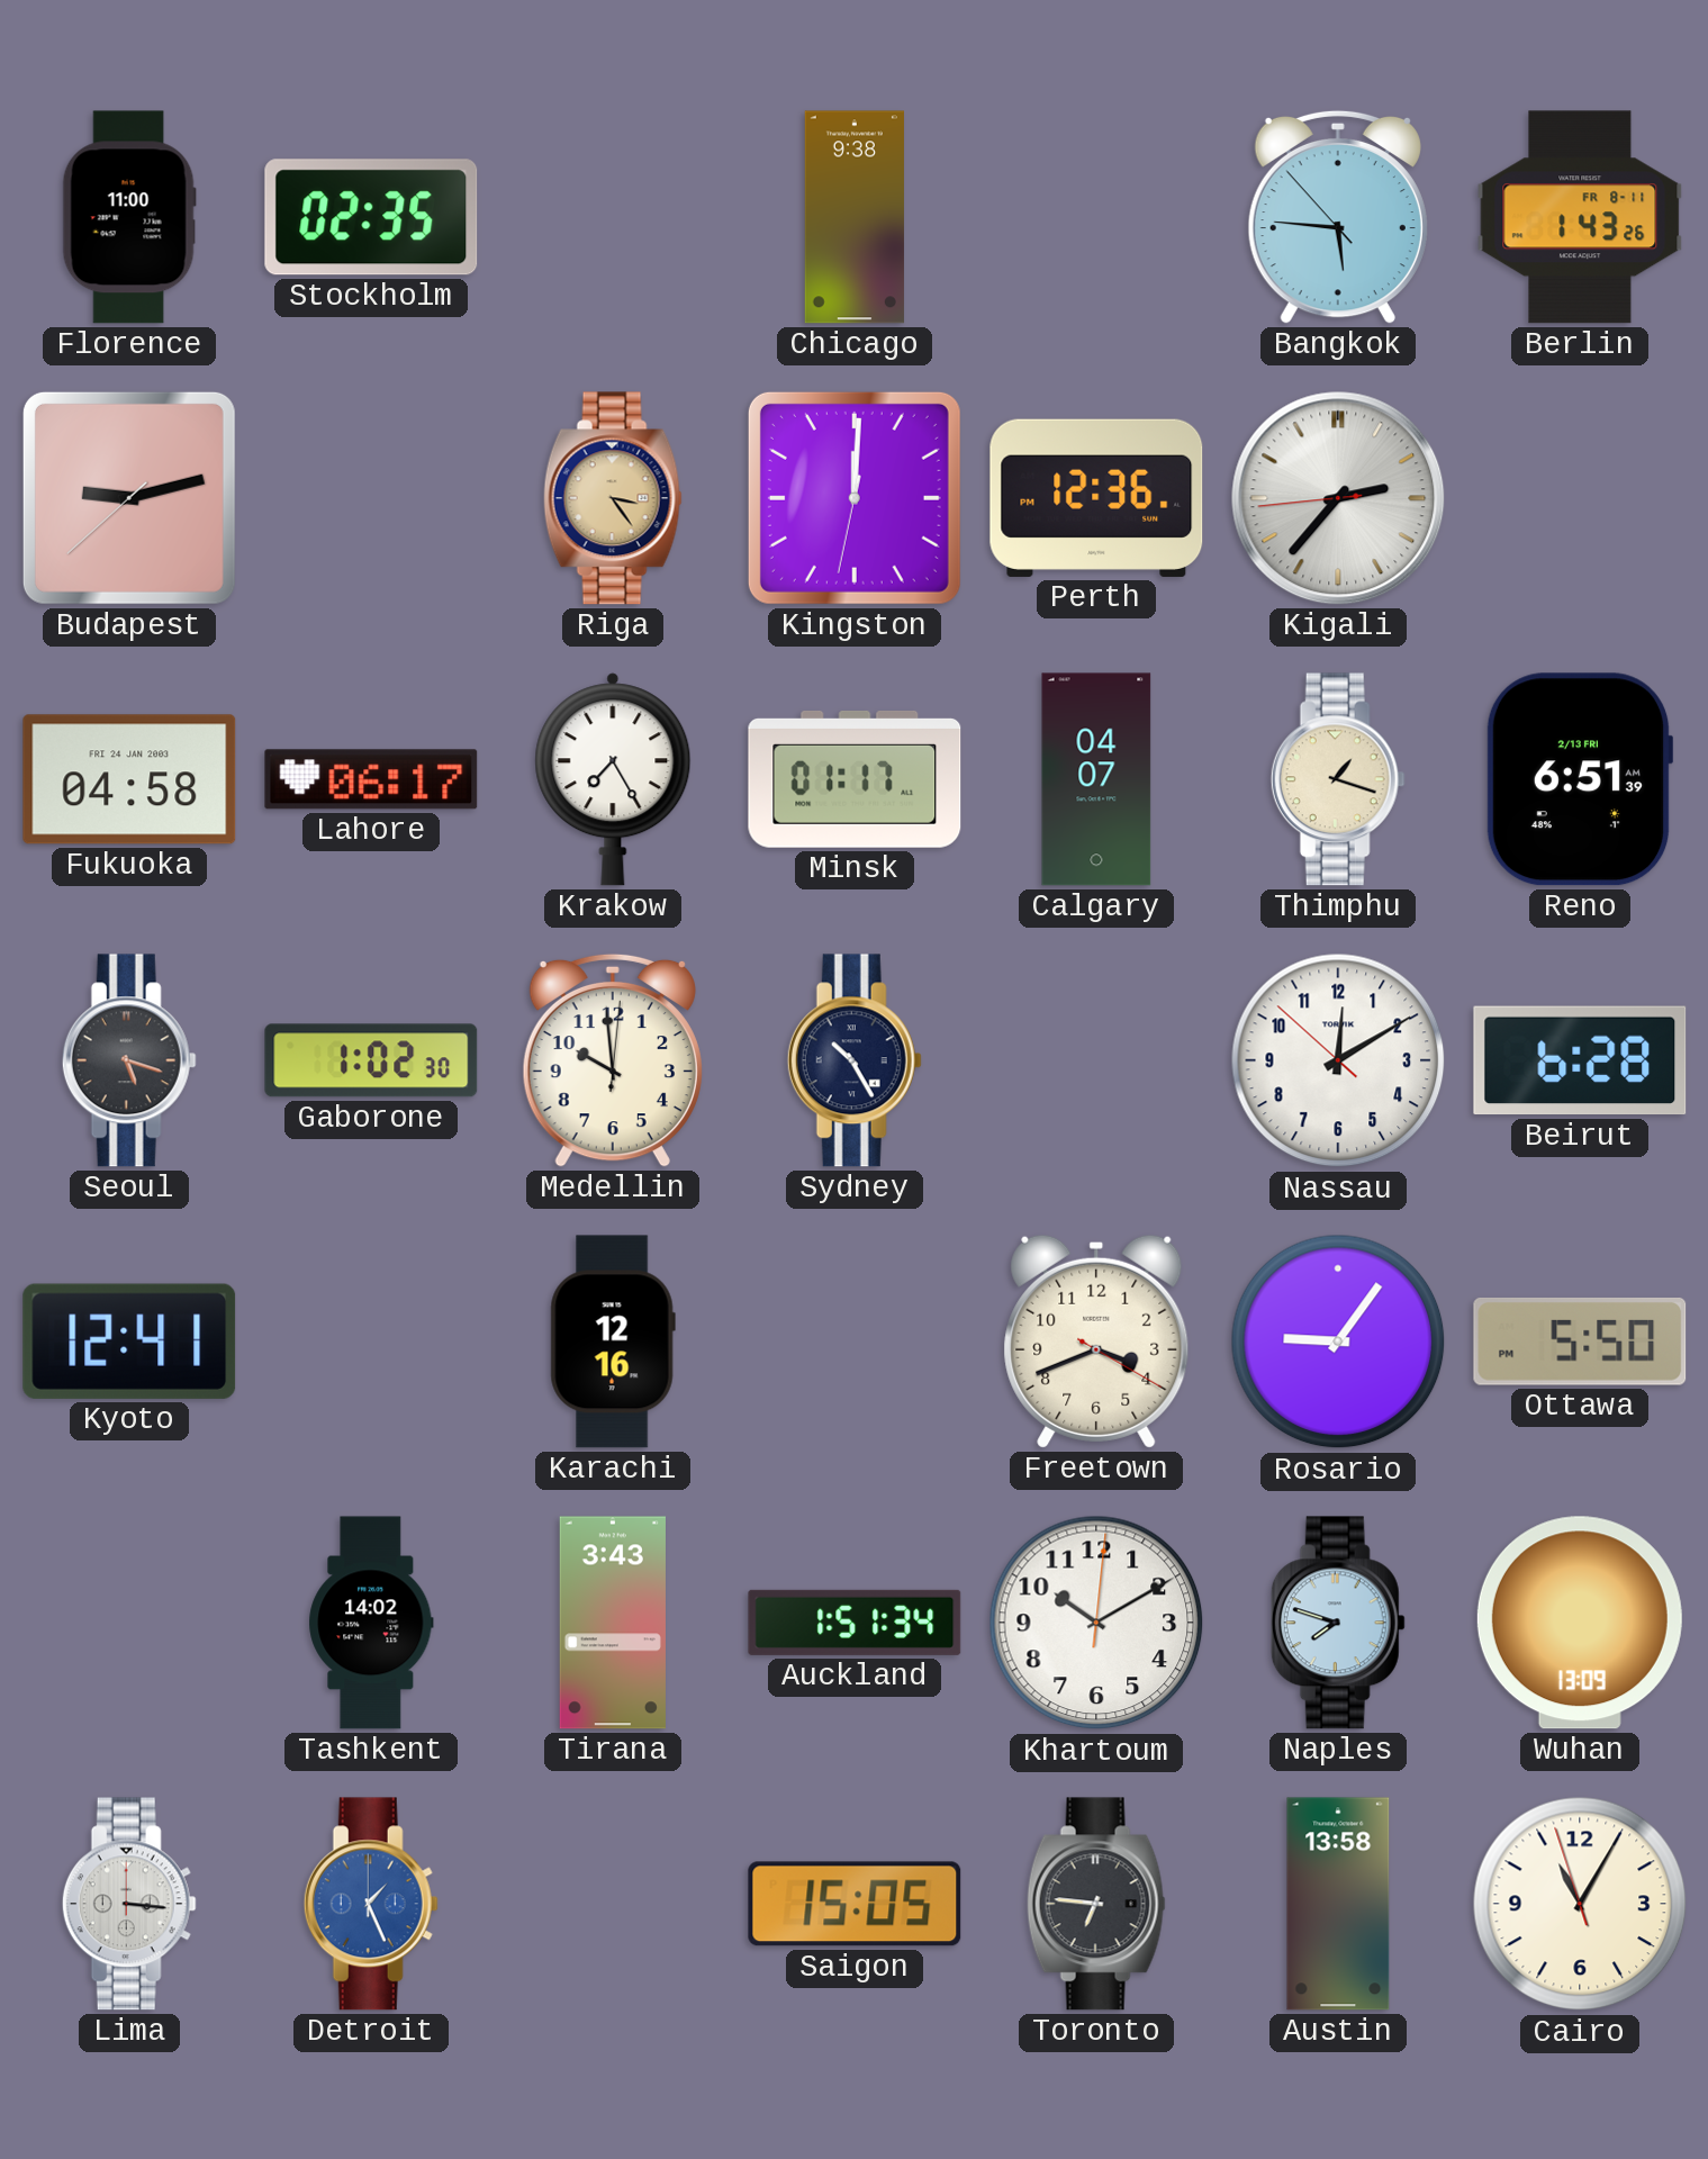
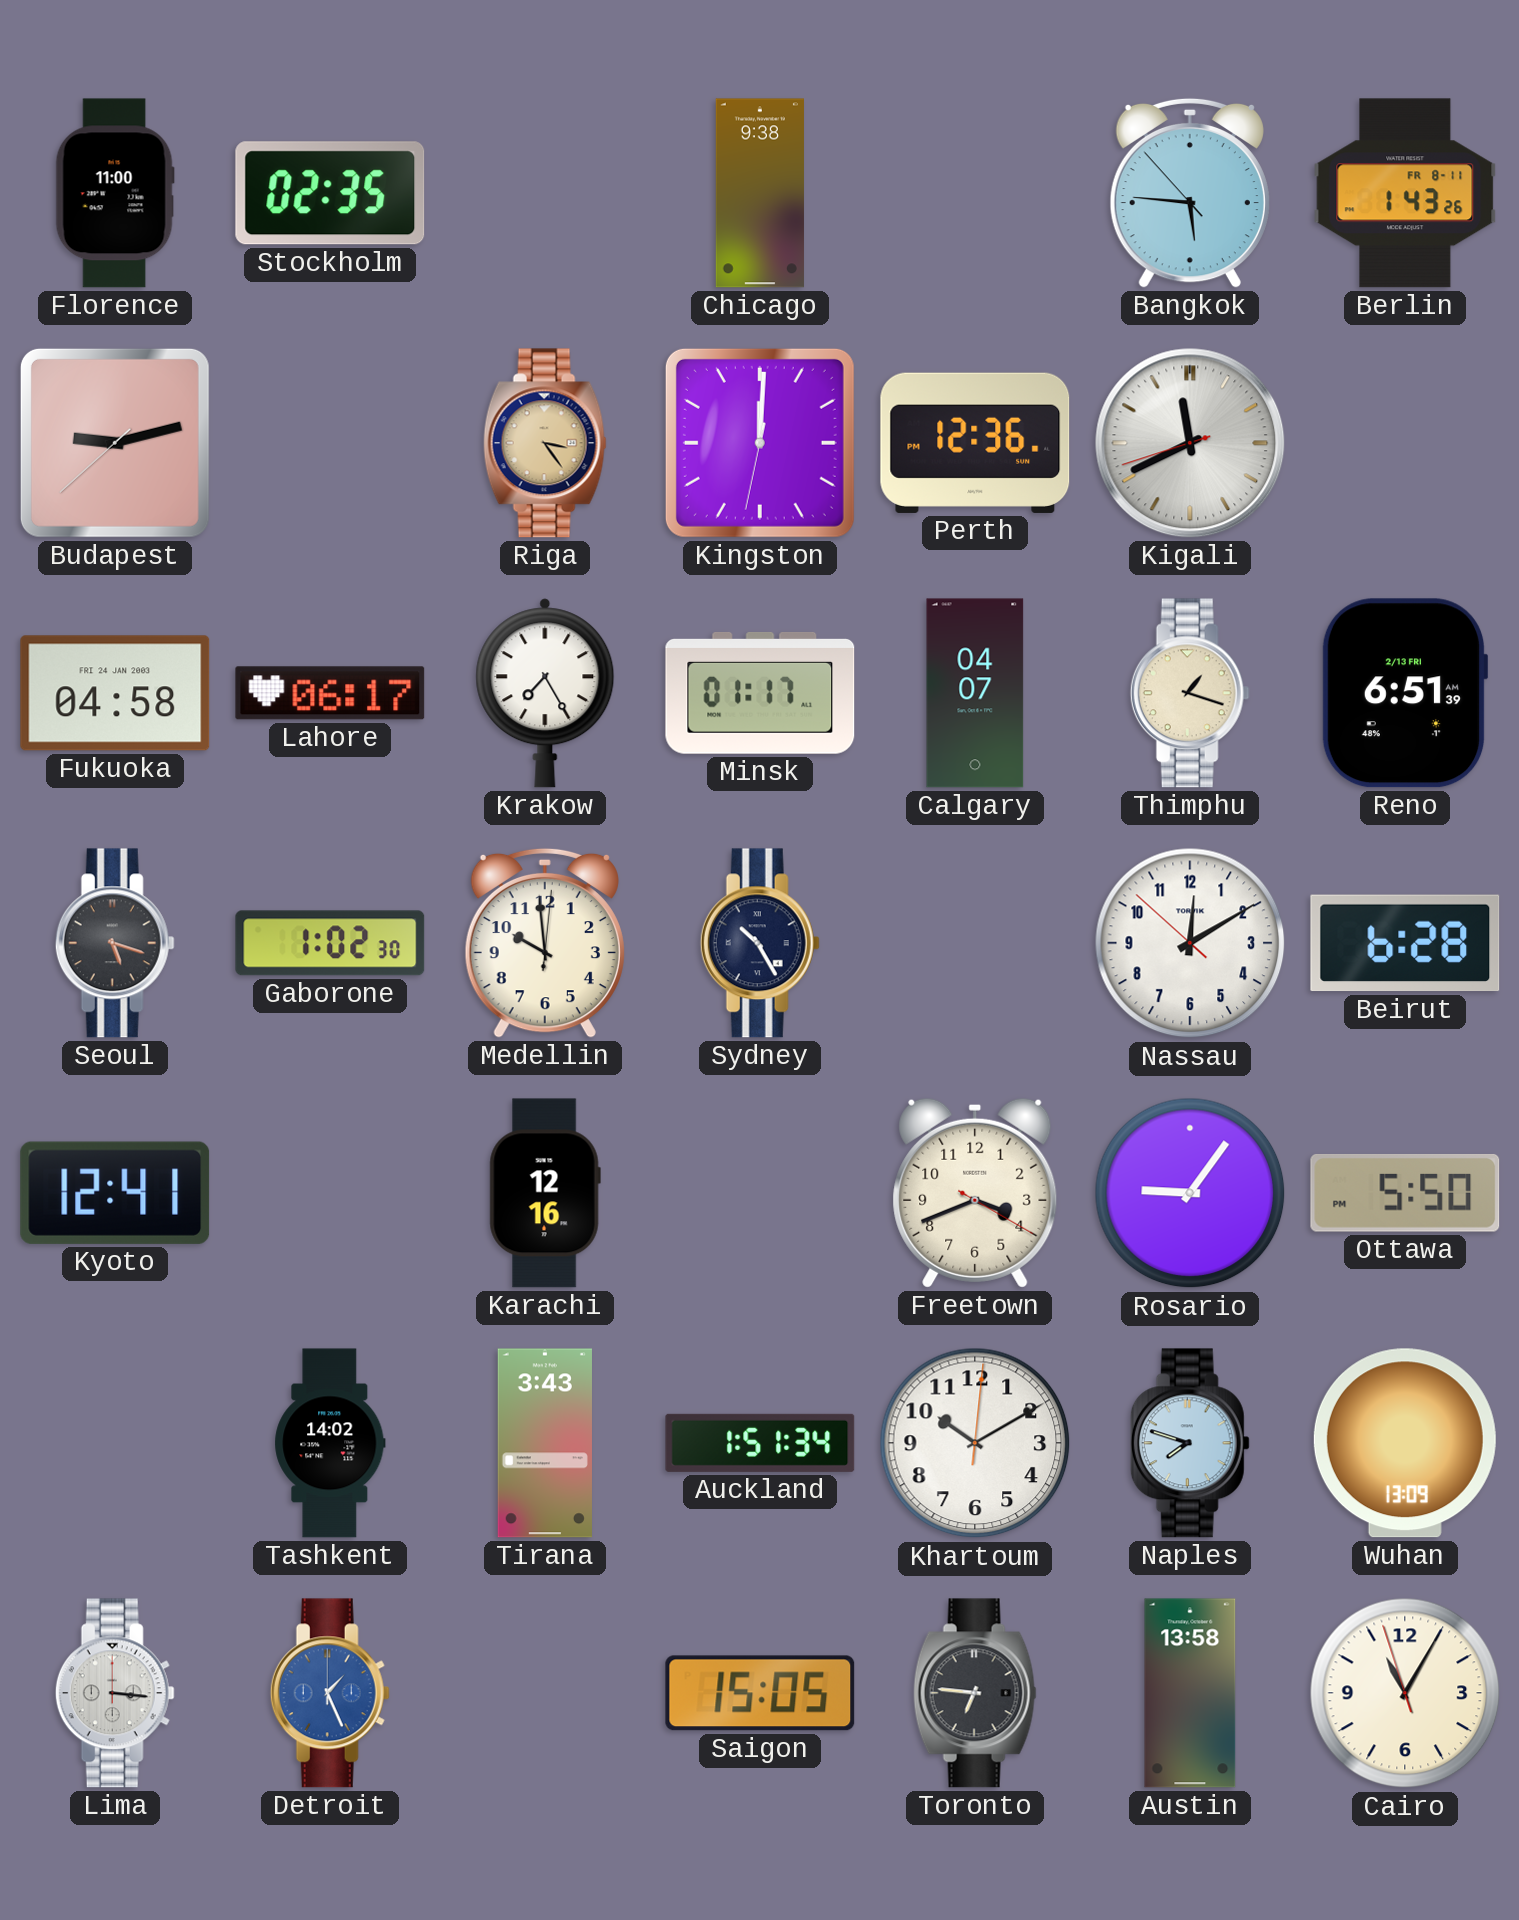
Kigali: 2:36 -> 11:40
